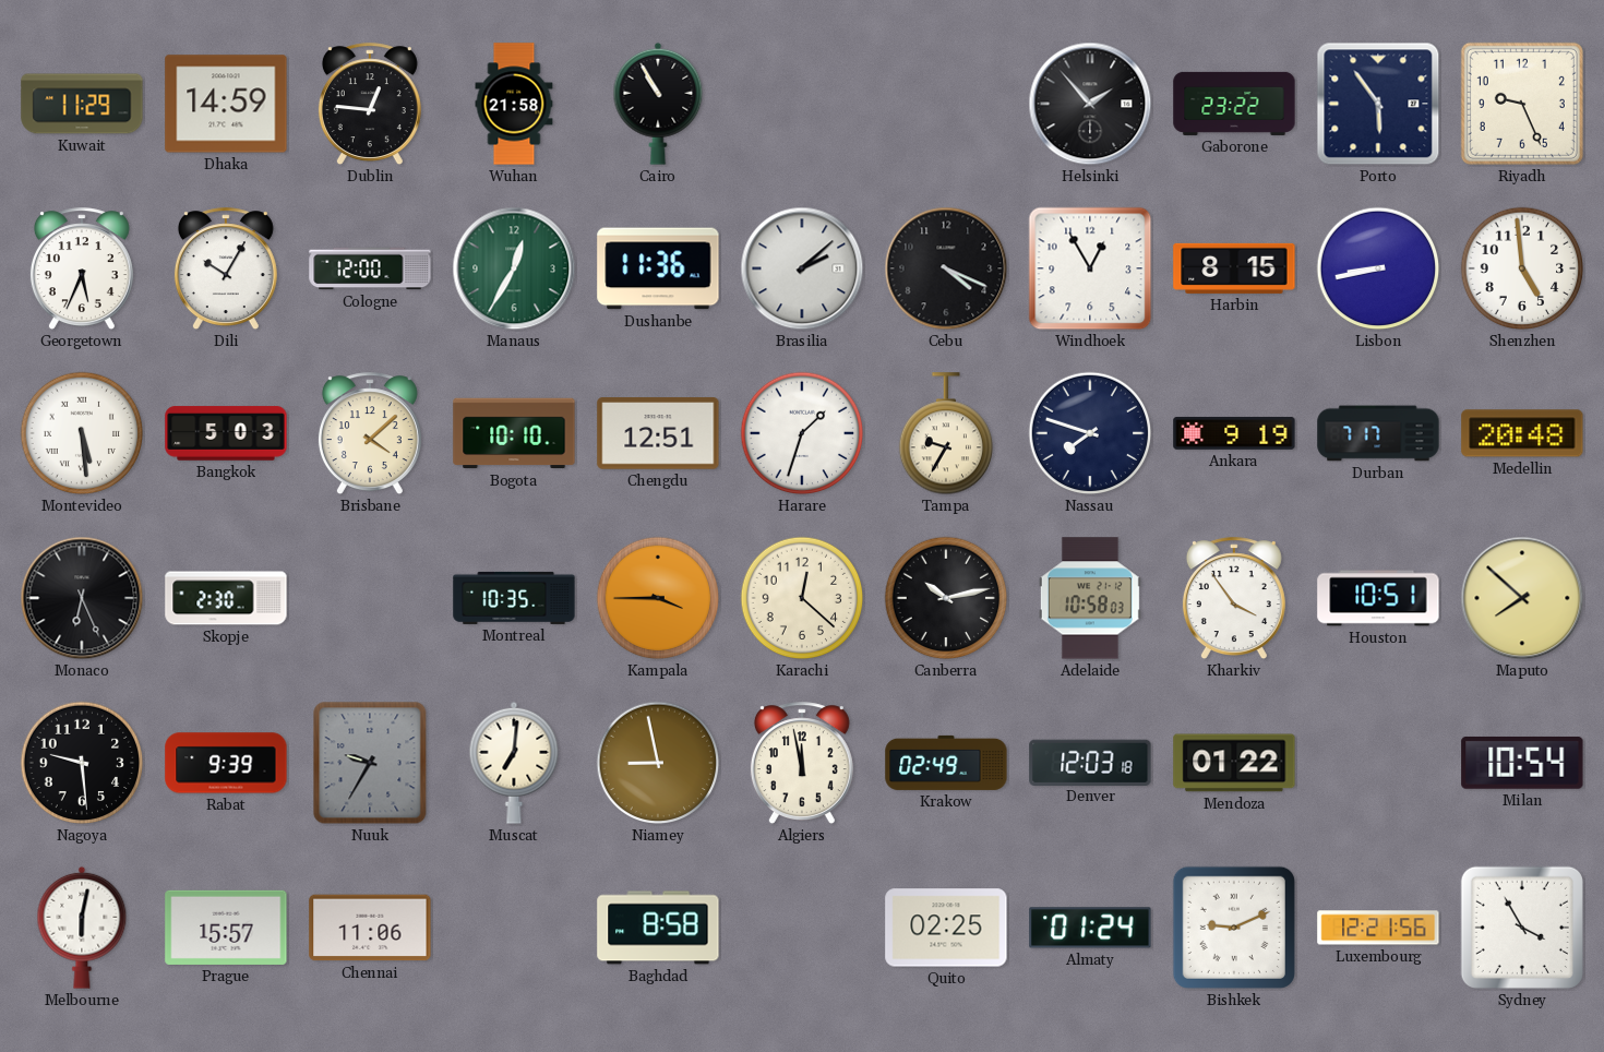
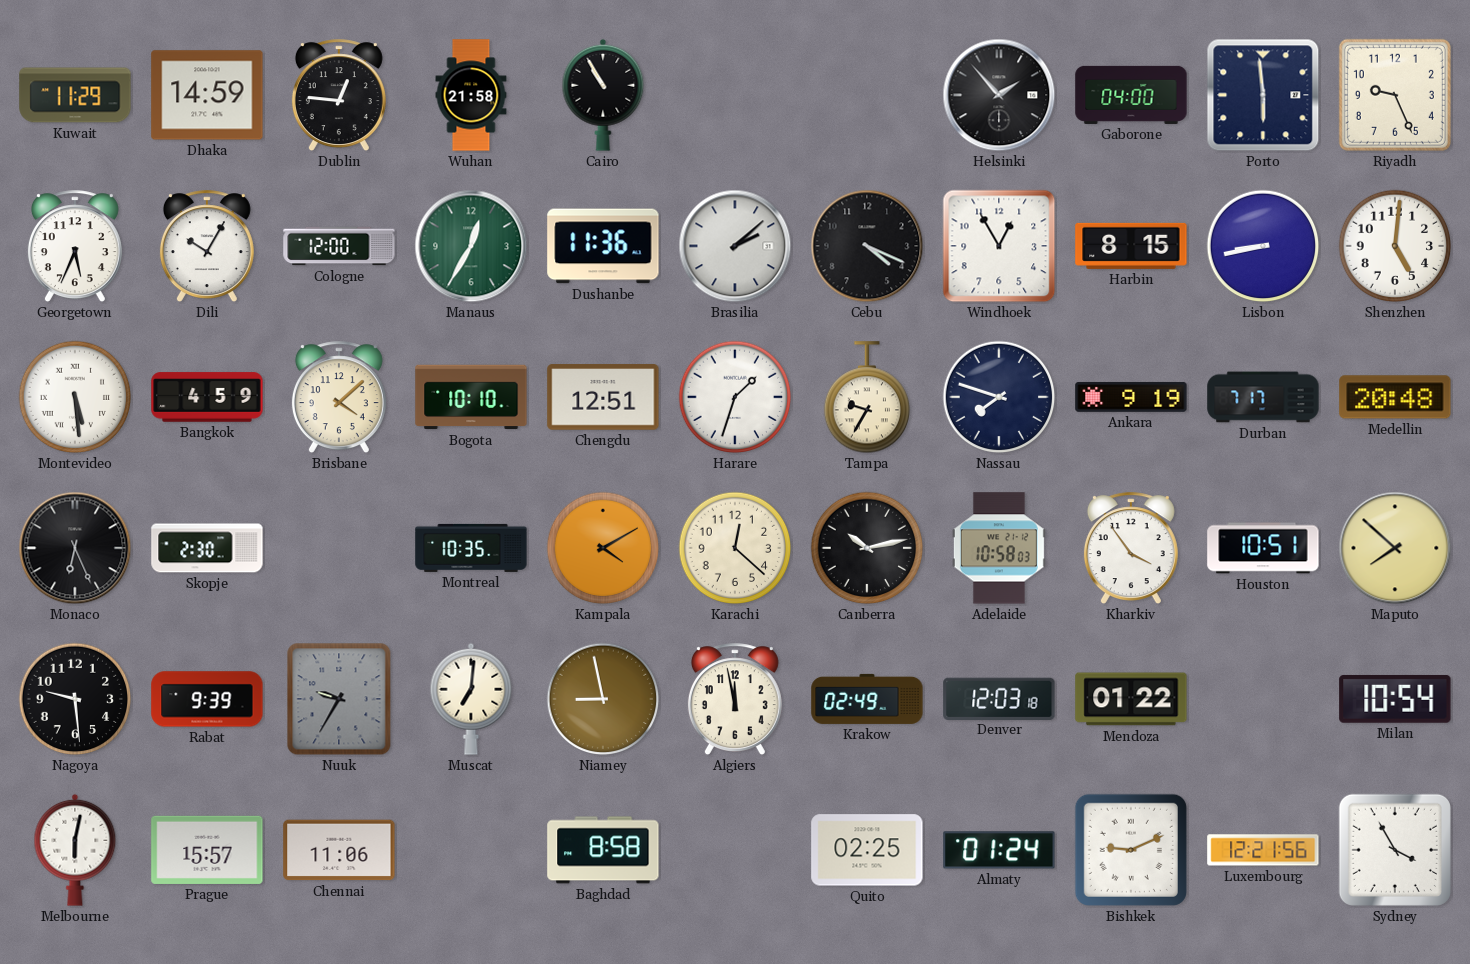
Gaborone: 23:22 -> 04:00
Porto: 5:54 -> 5:59
Shenzhen: 4:59 -> 5:01
Bangkok: 5:03 -> 4:59
Kampala: 3:45 -> 4:10
